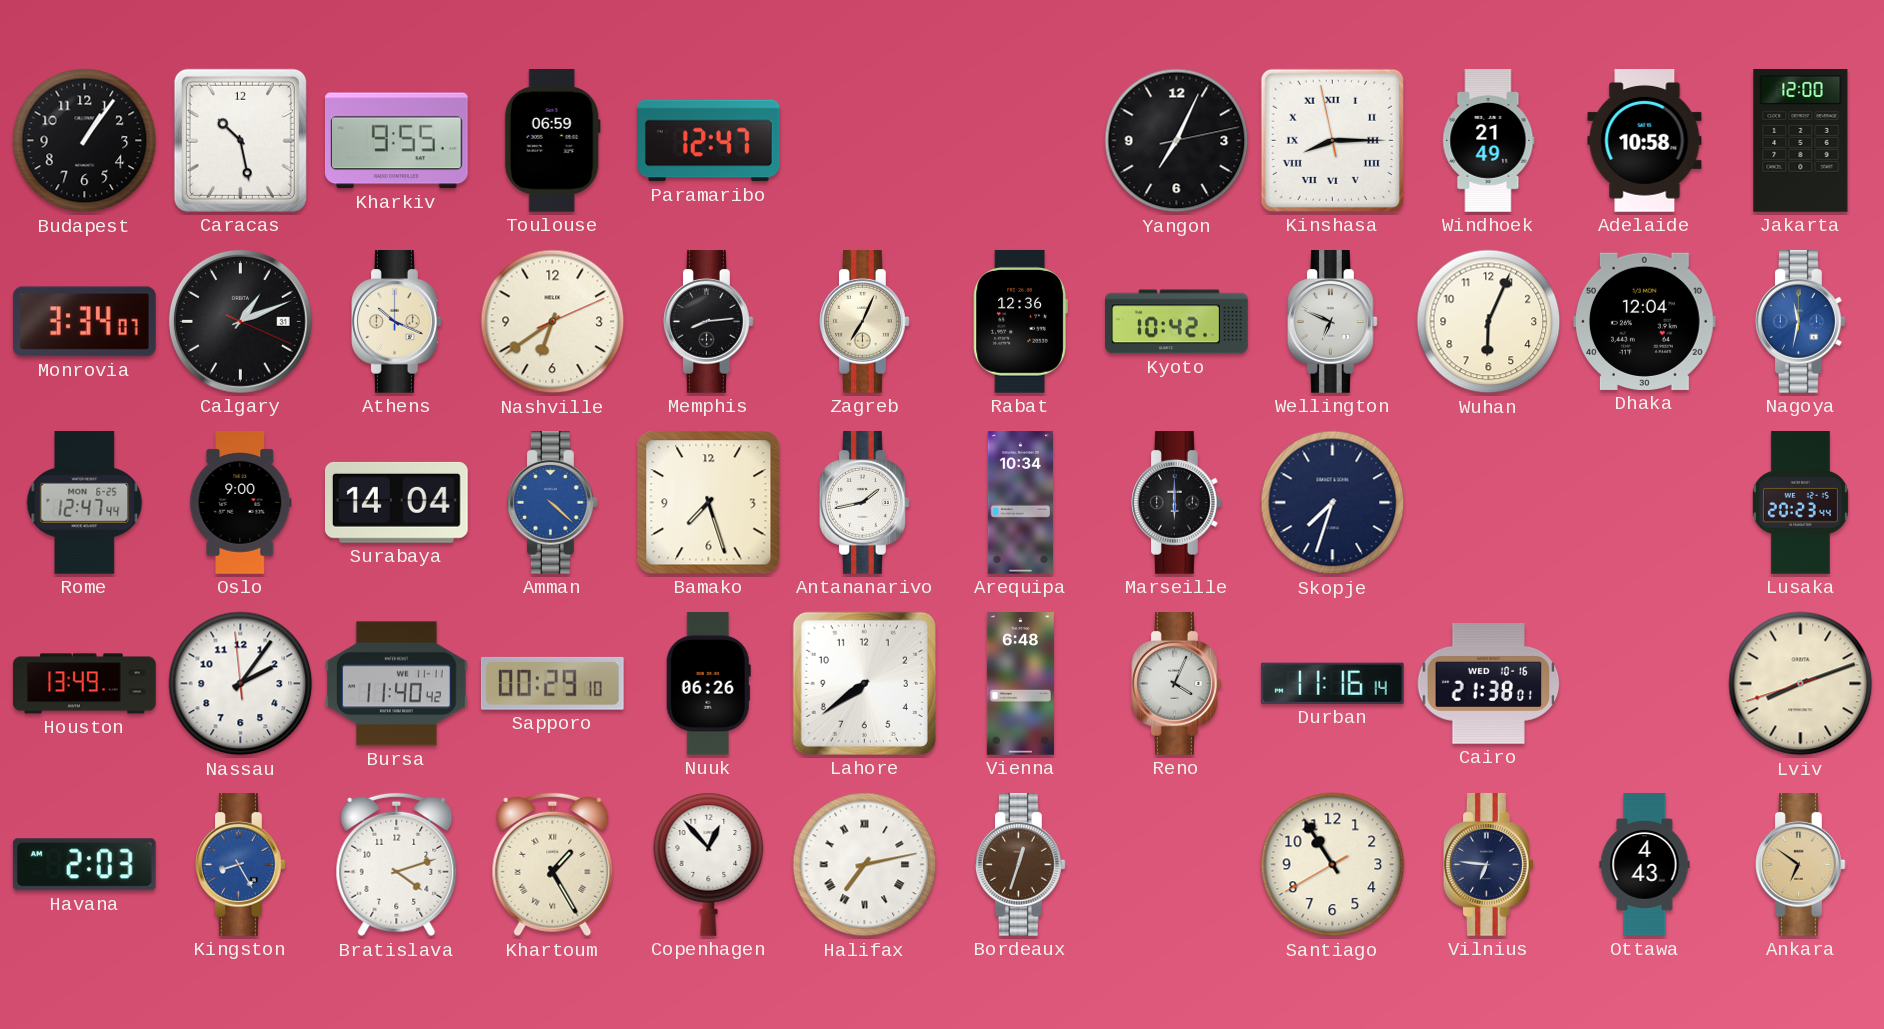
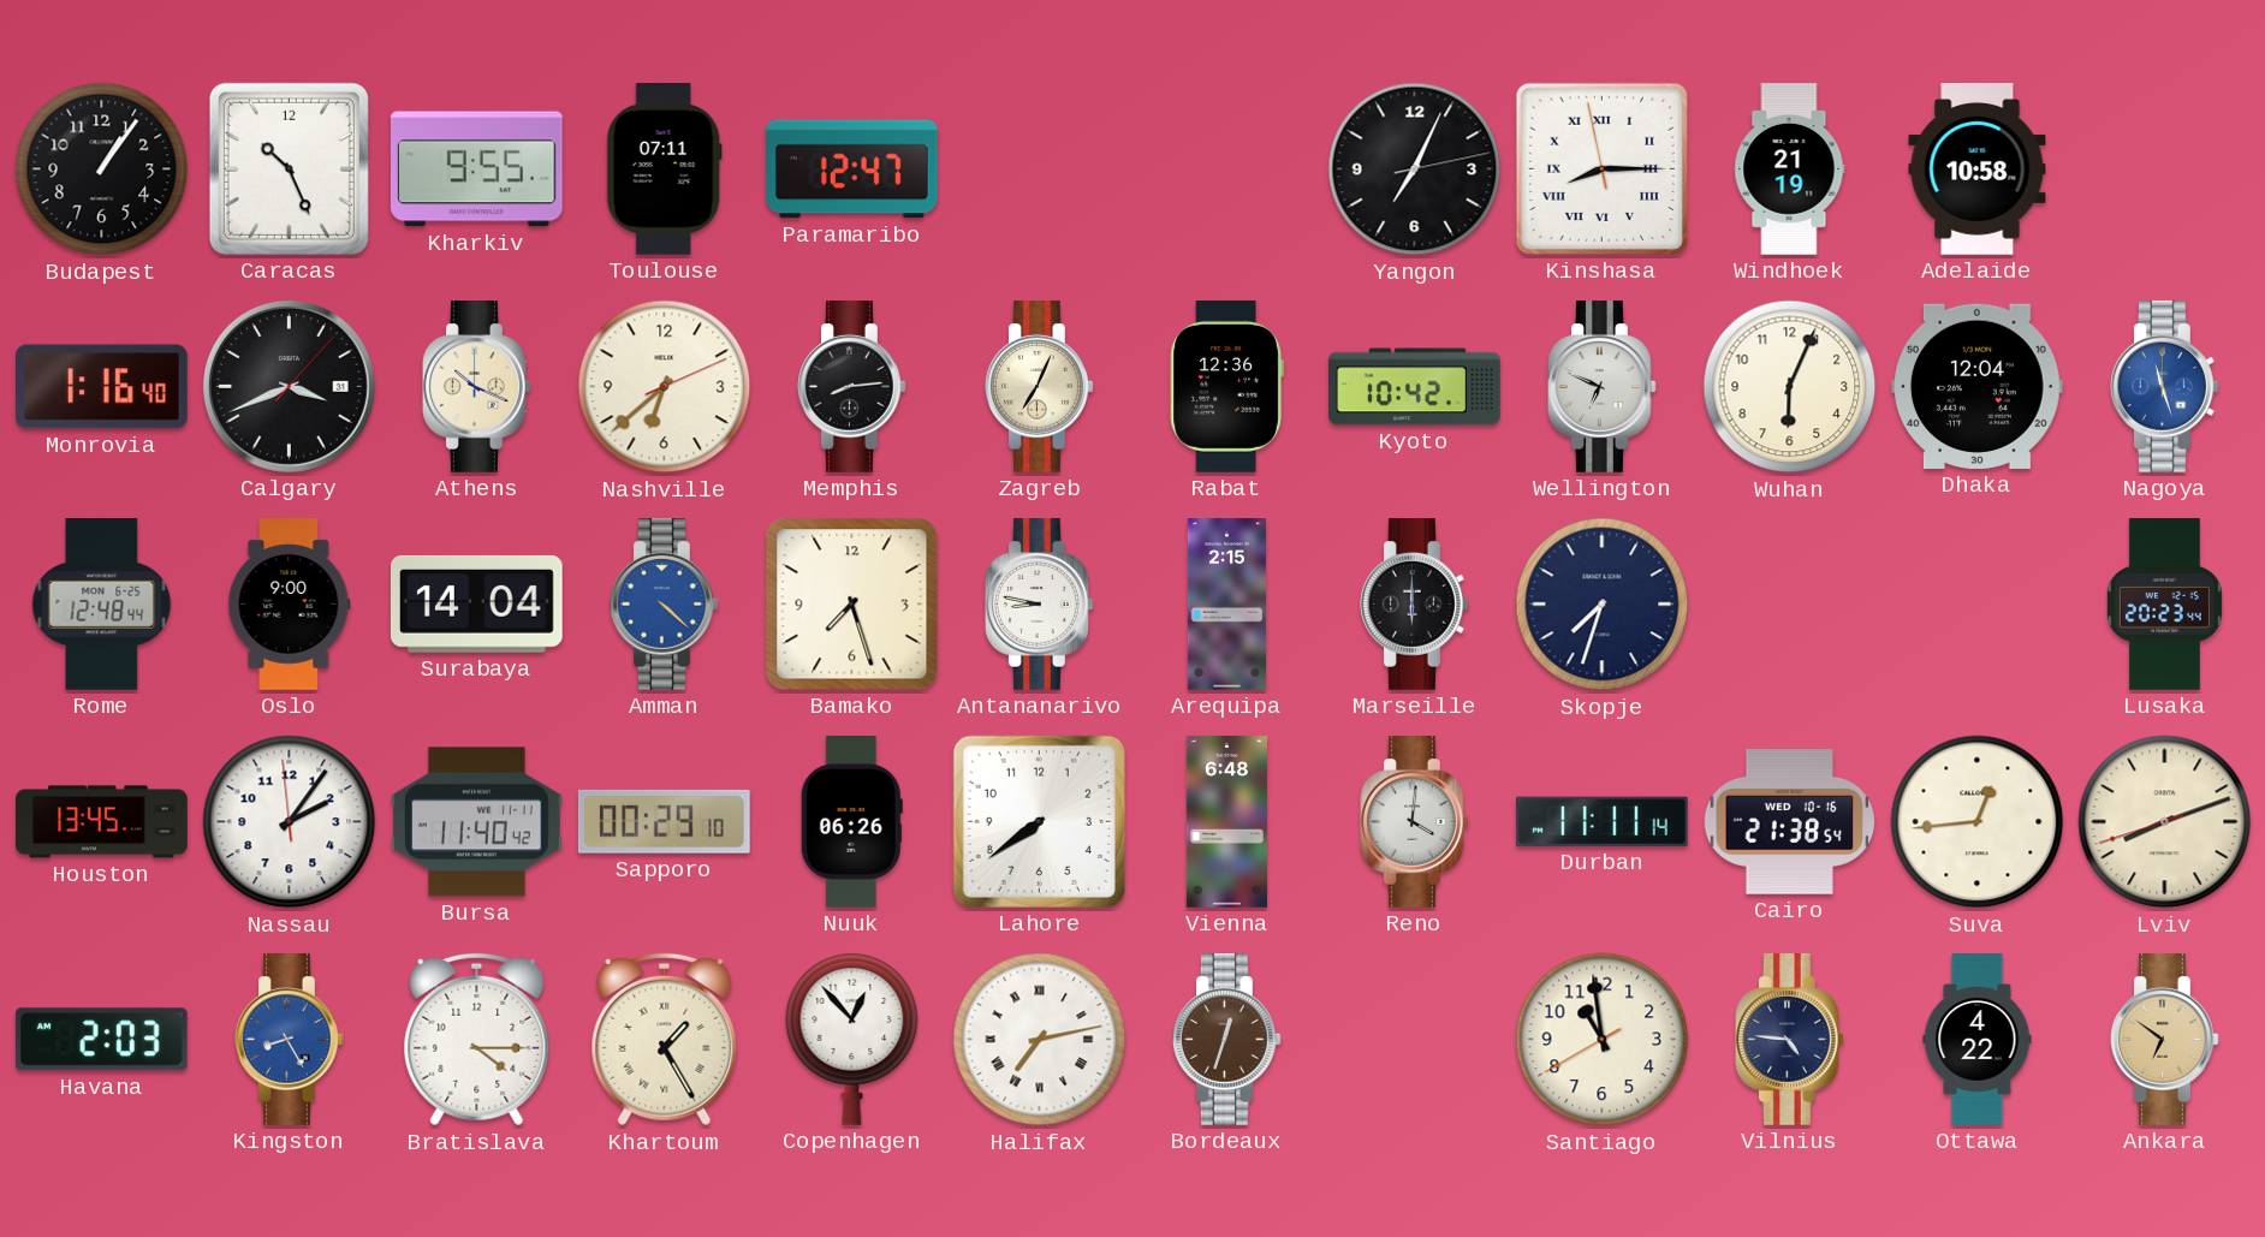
Caracas: 10:28 -> 10:26
Toulouse: 06:59 -> 07:11
Windhoek: 21:49 -> 21:19
Jakarta: 12:00 -> none
Monrovia: 3:34 -> 1:16
Calgary: 1:11 -> 3:41
Nashville: 6:39 -> 6:38
Nagoya: 11:32 -> 11:27
Rome: 12:47 -> 12:48
Antananarivo: 1:43 -> 8:47
Arequipa: 10:34 -> 2:15
Houston: 13:49 -> 13:45
Reno: 4:04 -> 4:01
Durban: 11:16 -> 11:11
Cairo: 21:38:01 -> 21:38:54
Suva: none -> 12:44
Bratislava: 4:12 -> 4:15
Santiago: 10:54 -> 10:58
Vilnius: 6:46 -> 4:46
Ottawa: 4:43 -> 4:22
